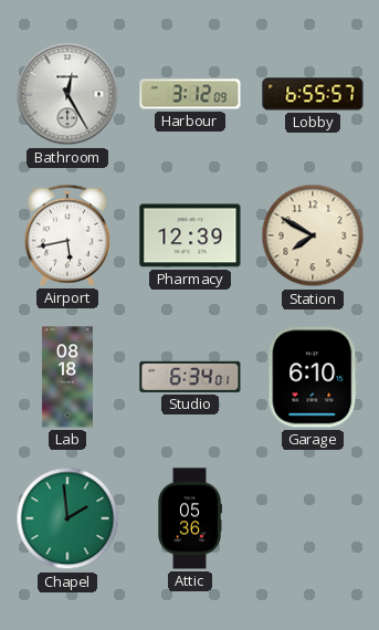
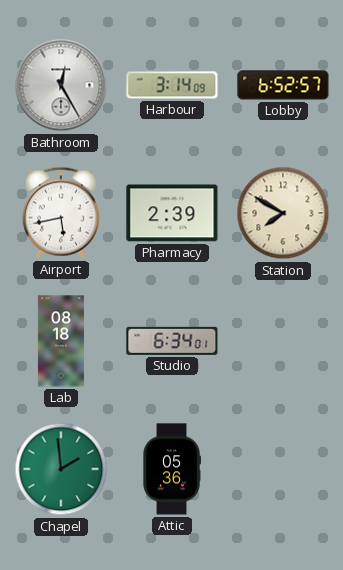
Harbour: 3:12 -> 3:14
Lobby: 6:55 -> 6:52
Pharmacy: 12:39 -> 2:39
Garage: 6:10 -> none
